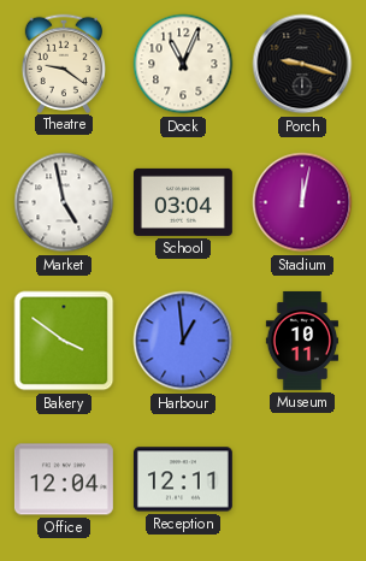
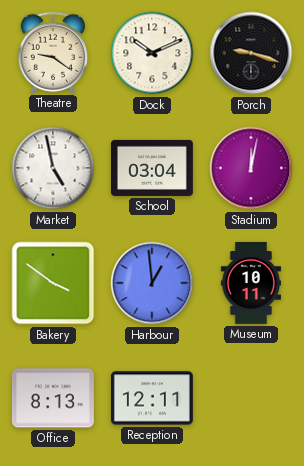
Dock: 11:04 -> 10:11
Office: 12:04 -> 8:13
